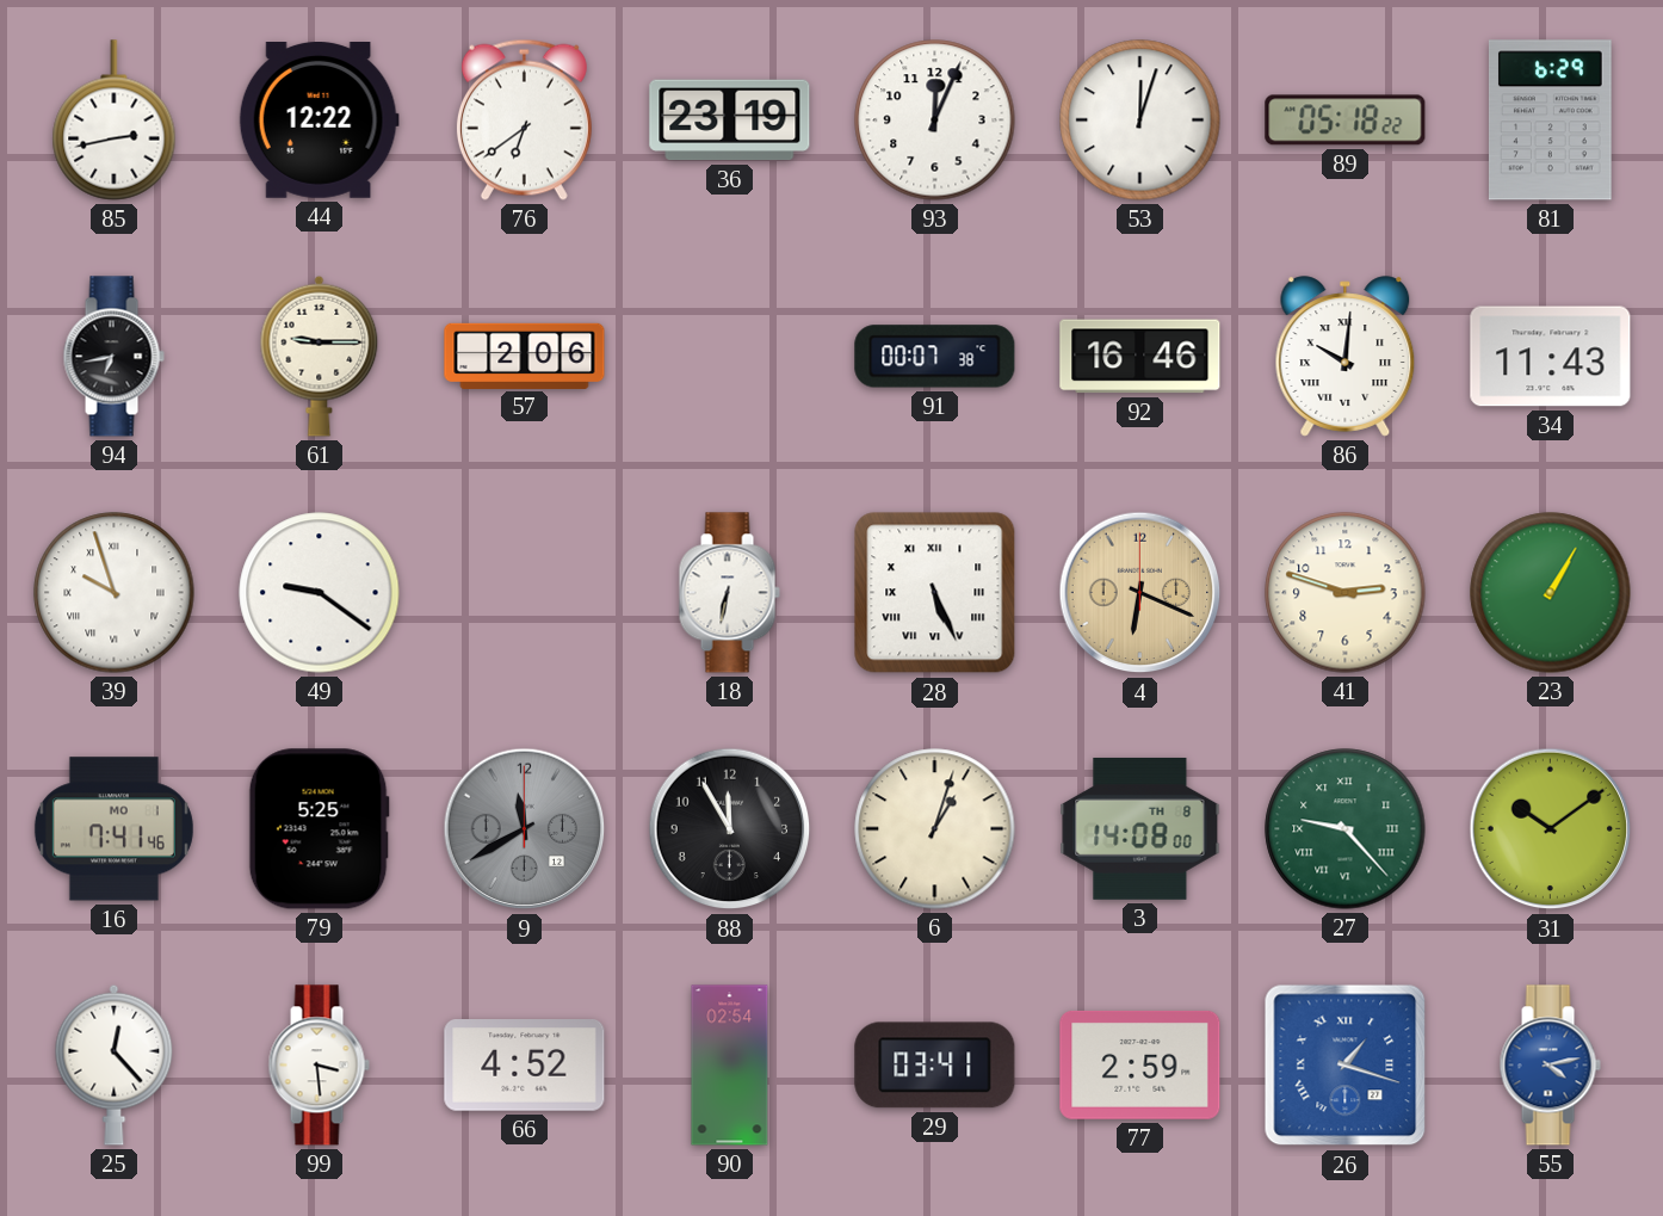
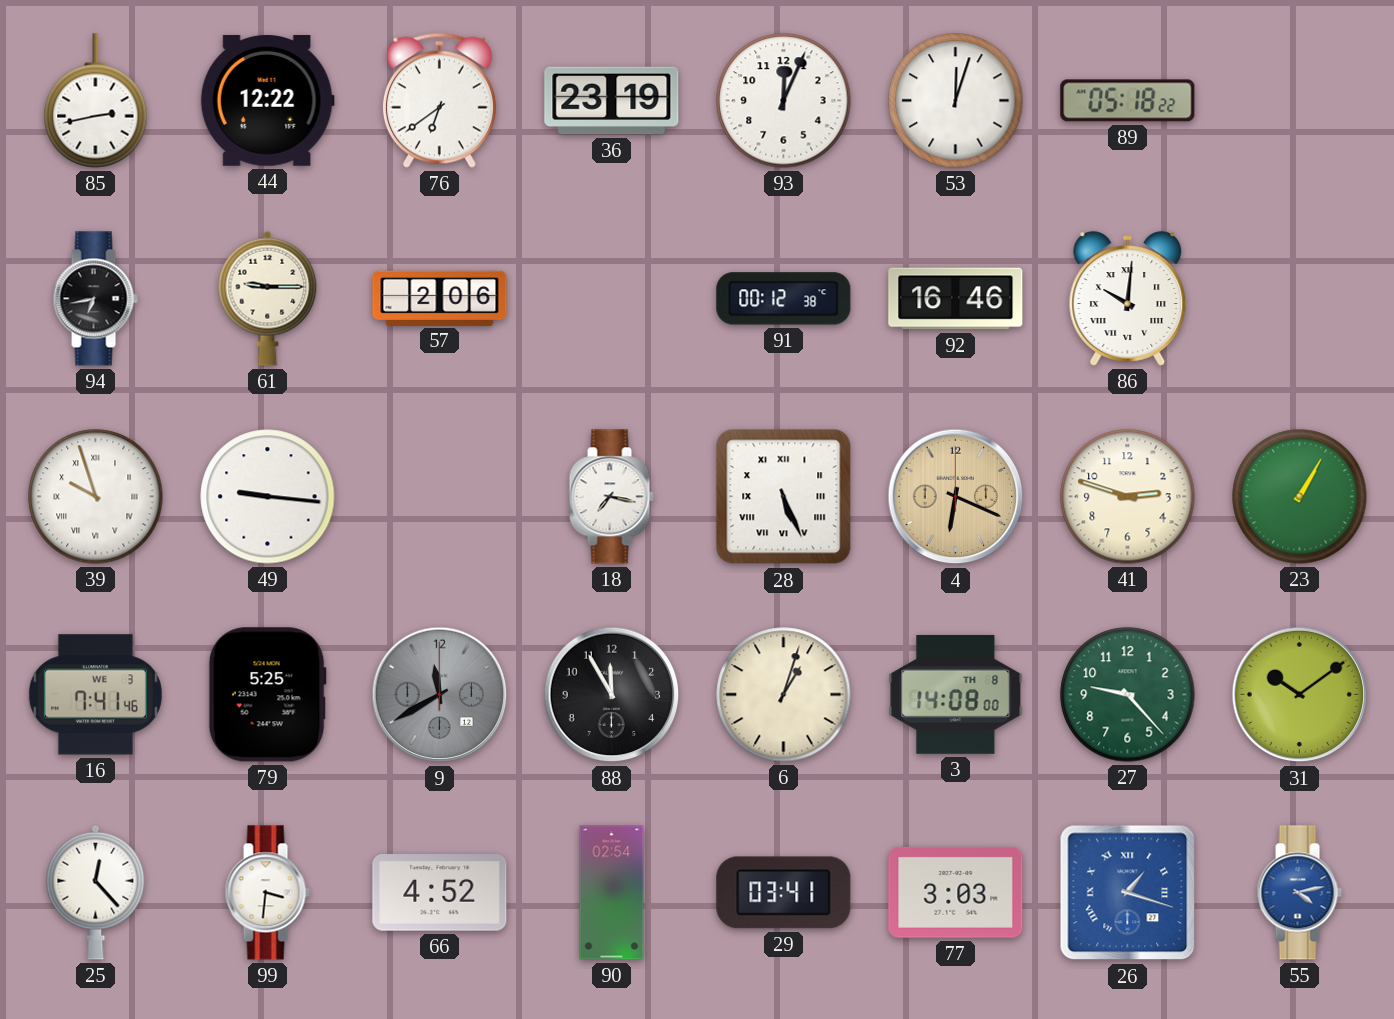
81: 6:29 -> none
91: 00:07 -> 00:12
34: 11:43 -> none
49: 9:21 -> 9:16
18: 6:32 -> 7:17
16 date: MO 1 -> WE 3
27 numerals: Roman -> Arabic
99: 3:29 -> 3:31
77: 2:59 -> 3:03
